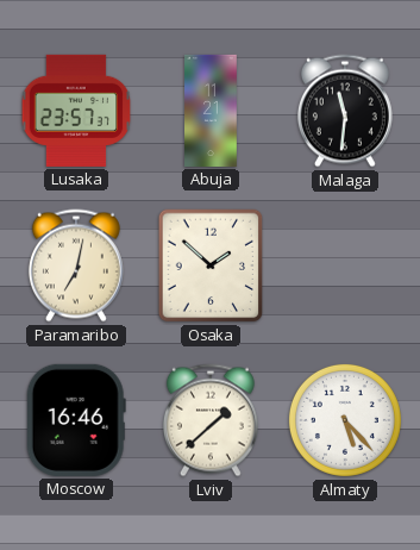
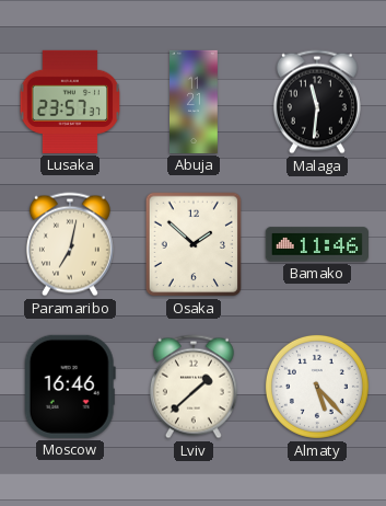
Bamako: none -> 11:46
